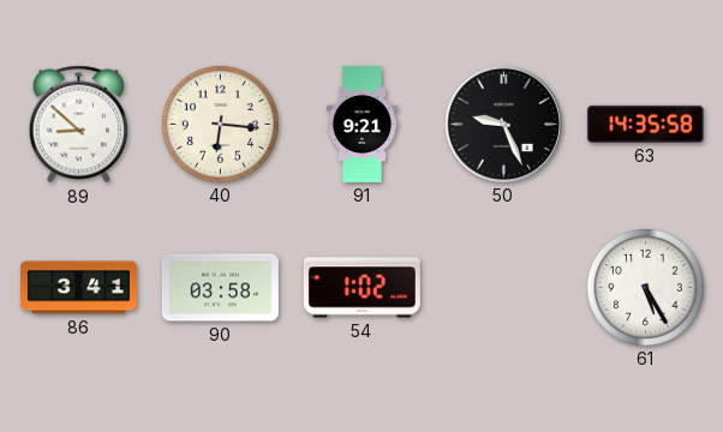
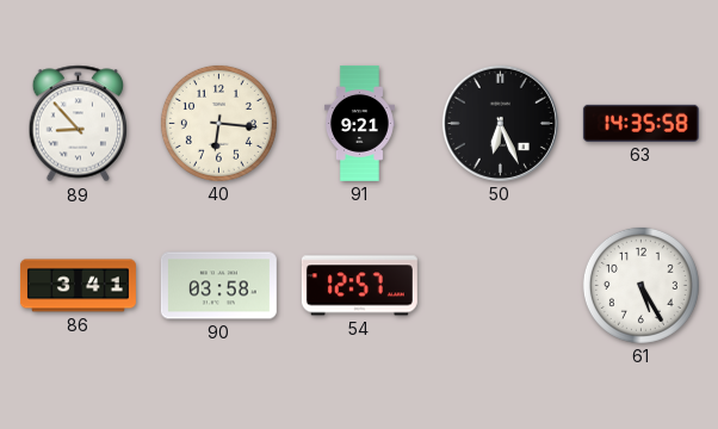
89: 8:52 -> 8:53
50: 9:26 -> 6:26
54: 1:02 -> 12:57
